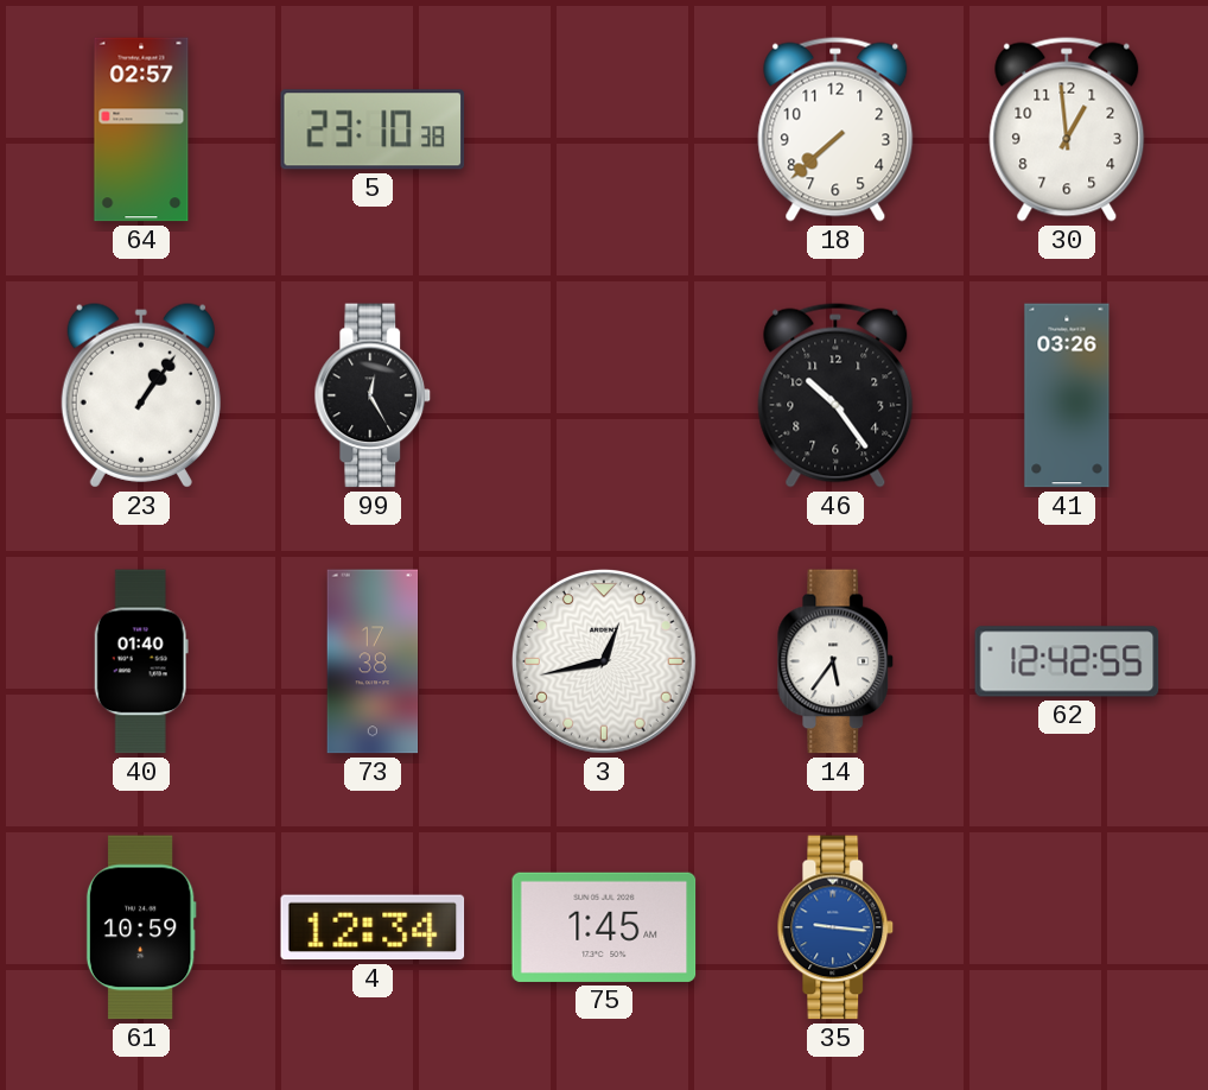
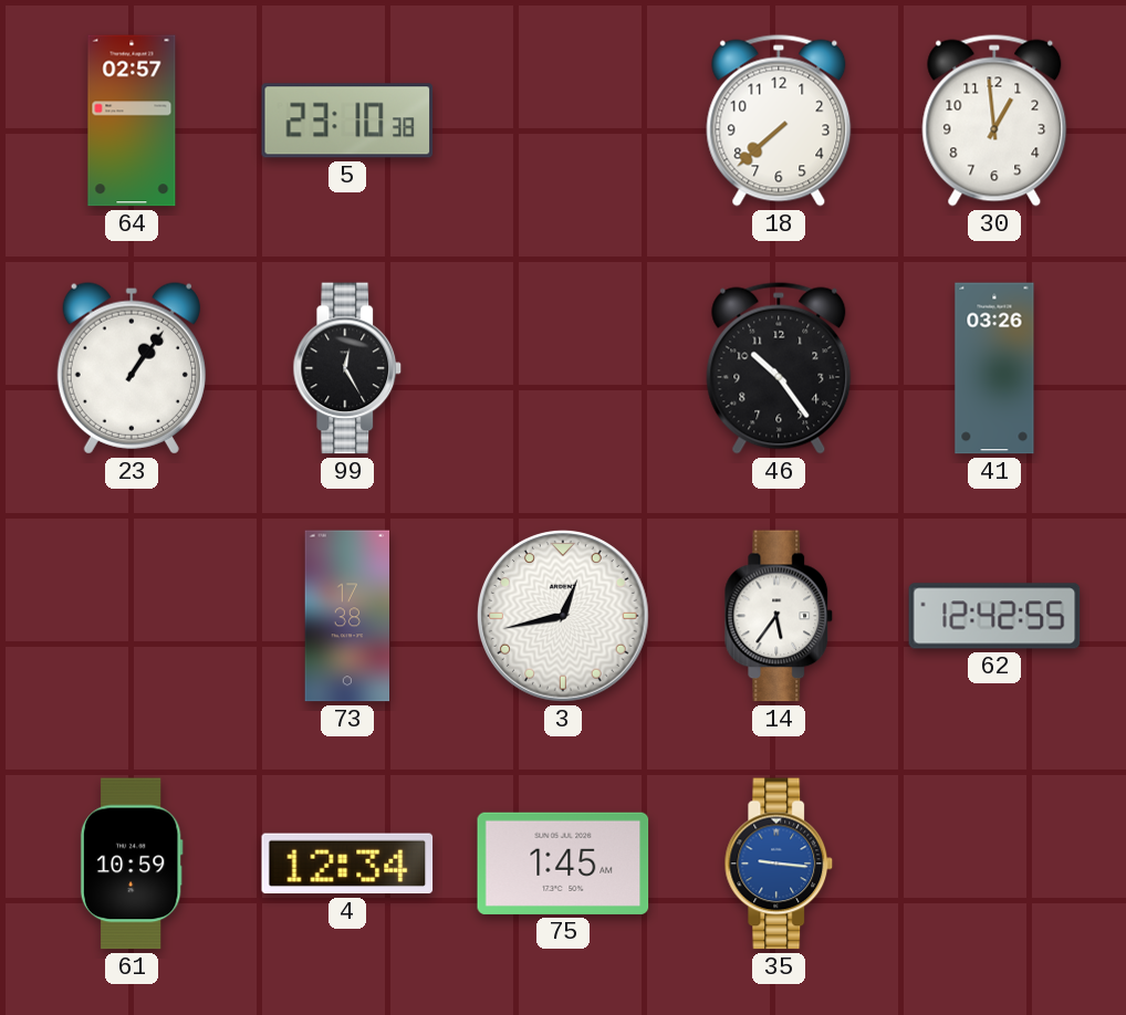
40: 01:40 -> none
